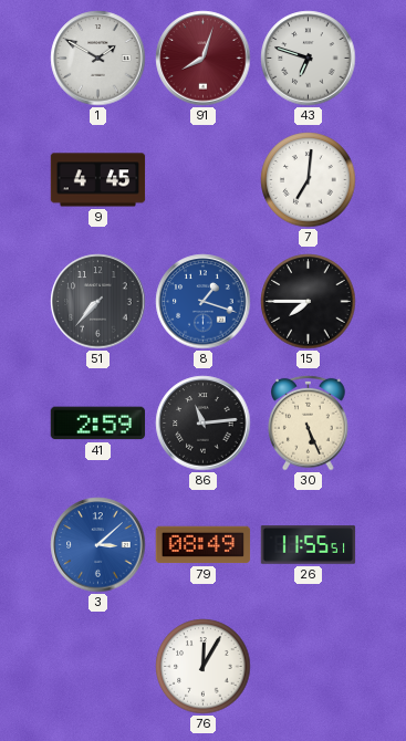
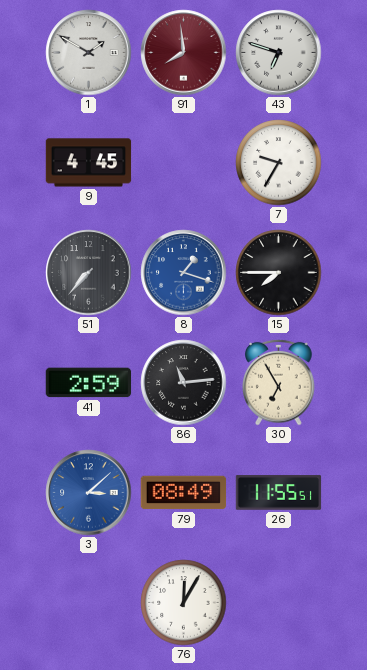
91: 8:03 -> 7:59
7: 7:01 -> 9:35
30: 5:26 -> 6:55
